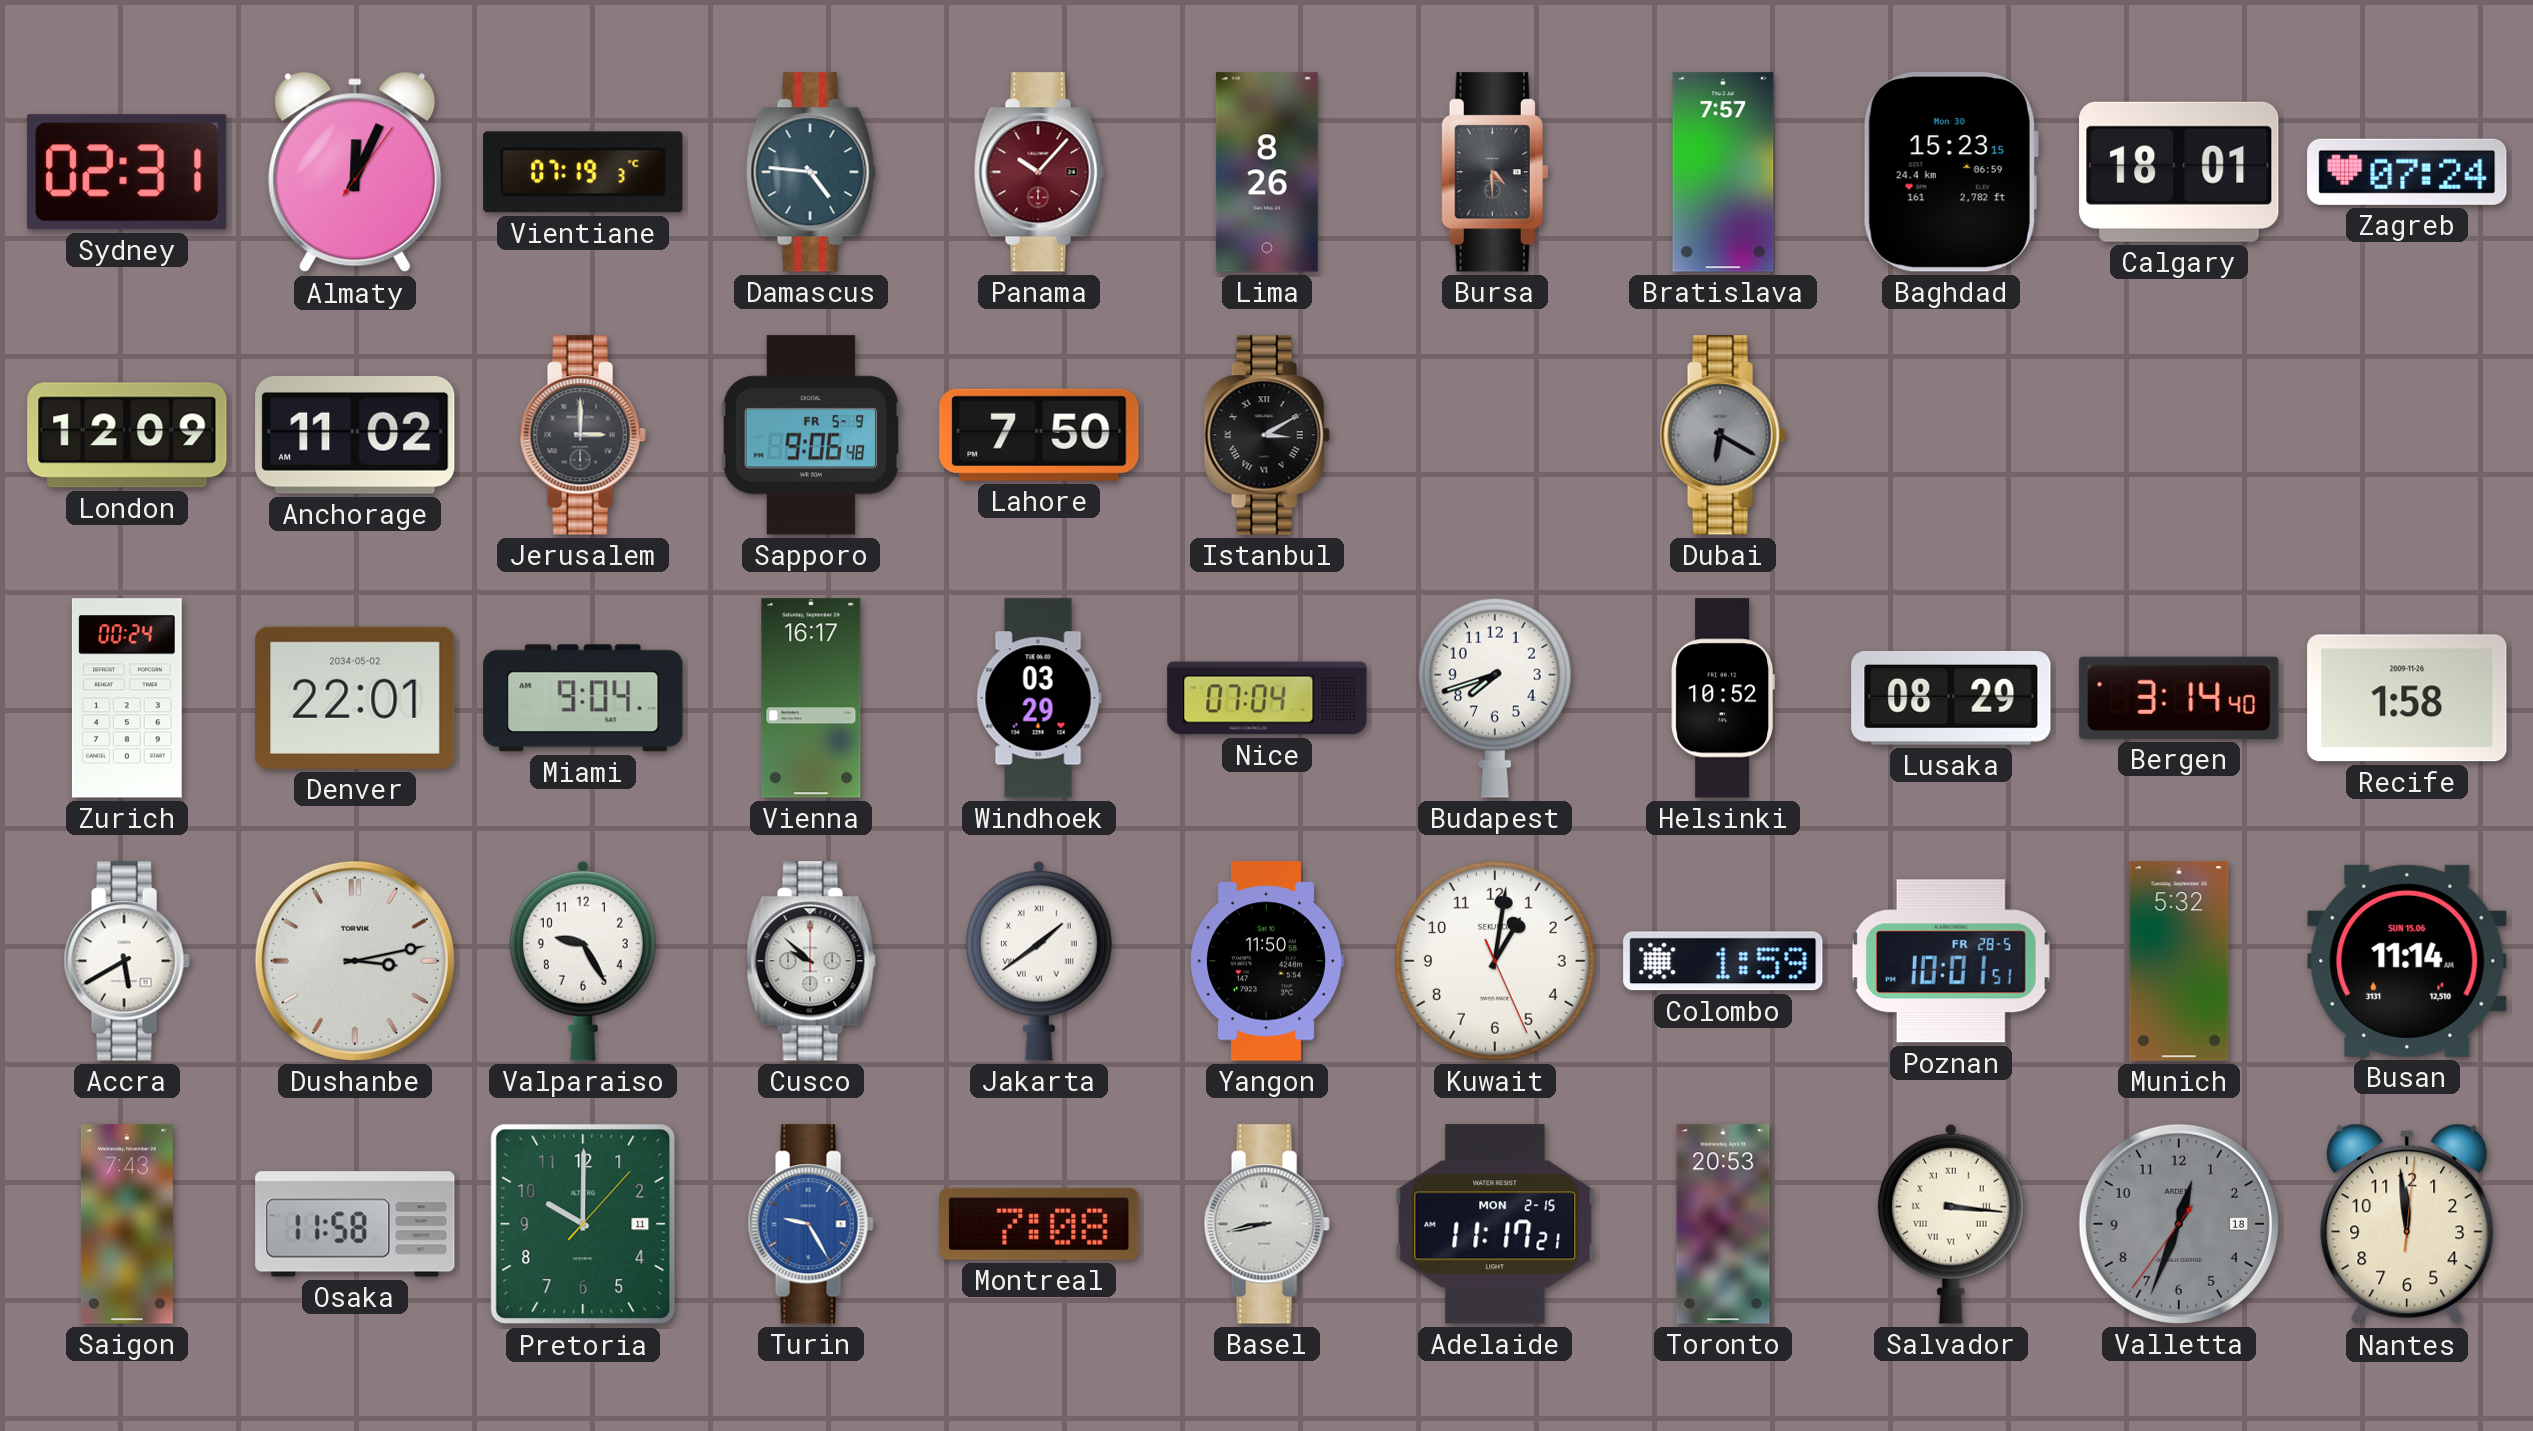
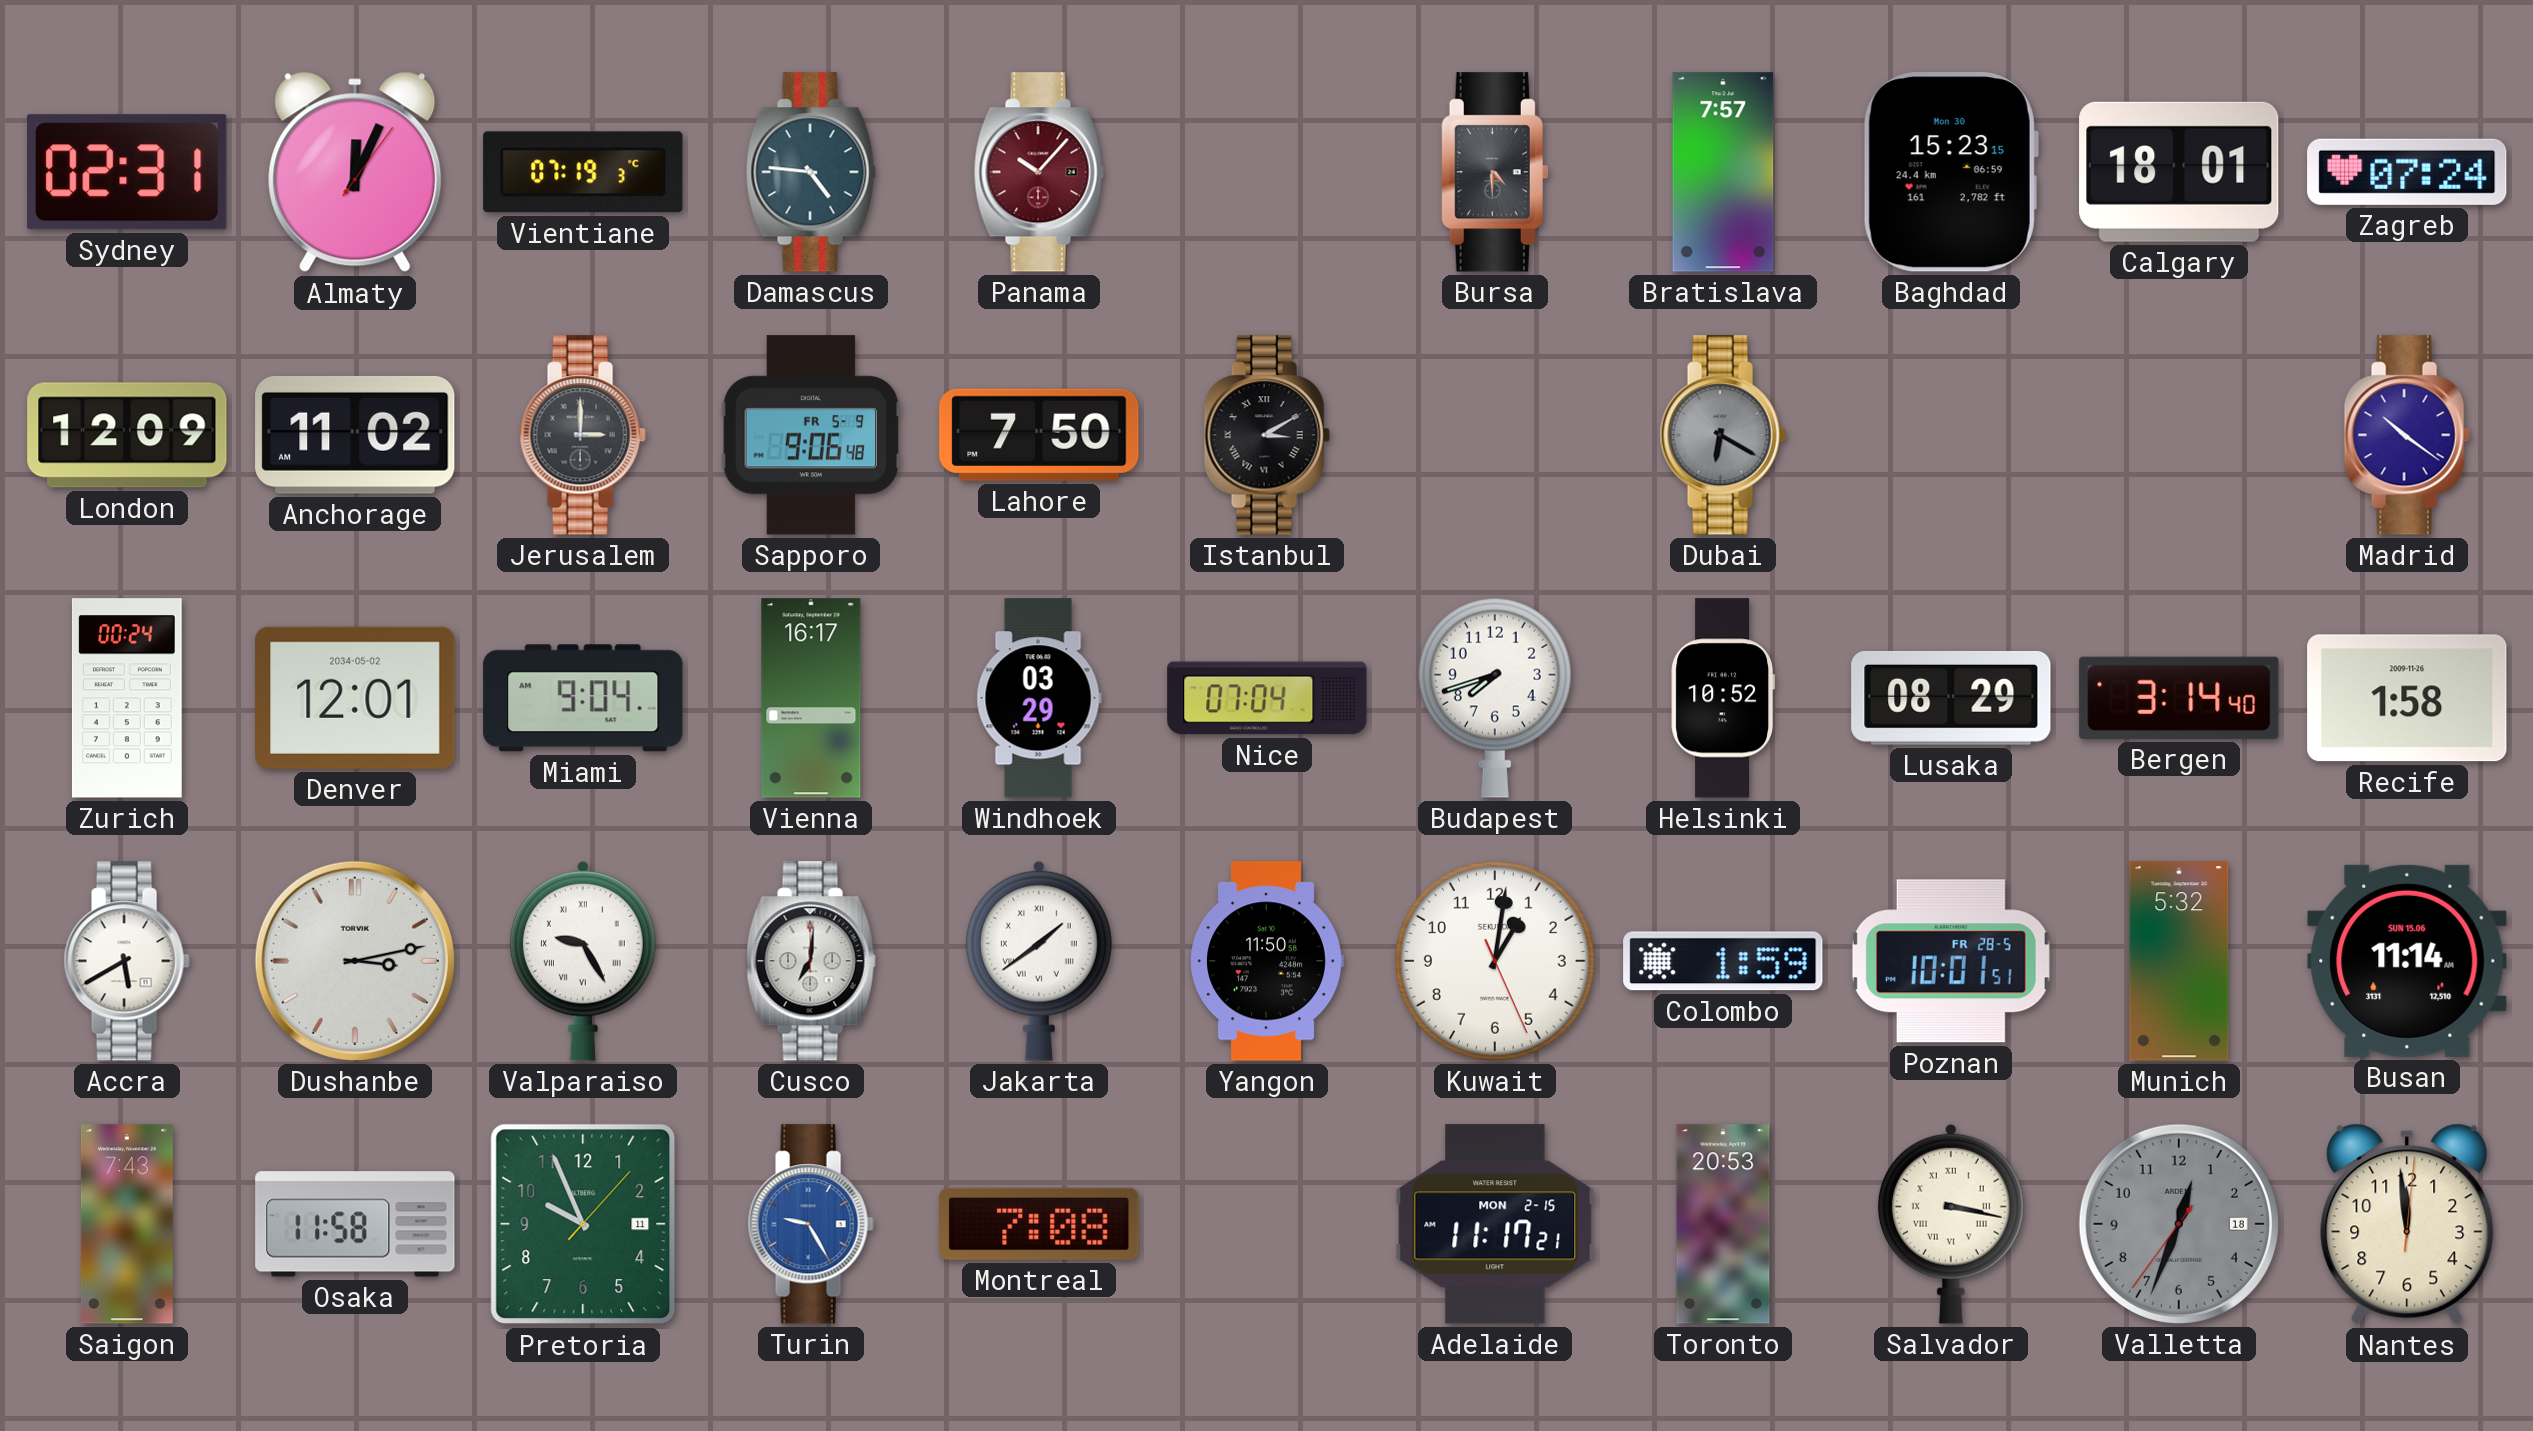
Lima: 8:26 -> none
Madrid: none -> 10:21
Denver: 22:01 -> 12:01
Valparaiso numerals: Arabic -> Roman
Cusco: 9:52 -> 7:01
Pretoria: 10:00 -> 9:56
Basel: 8:43 -> none
Salvador: 3:16 -> 3:17
